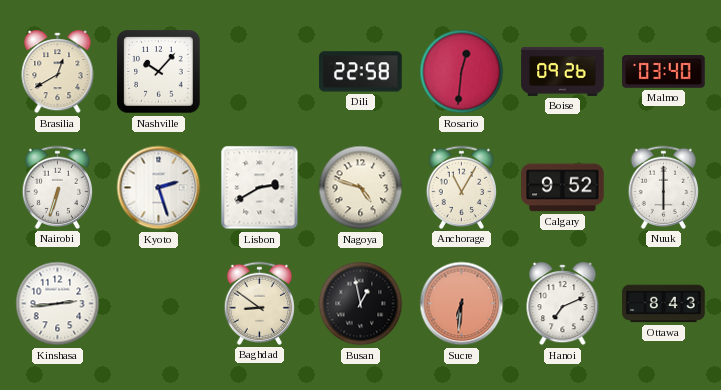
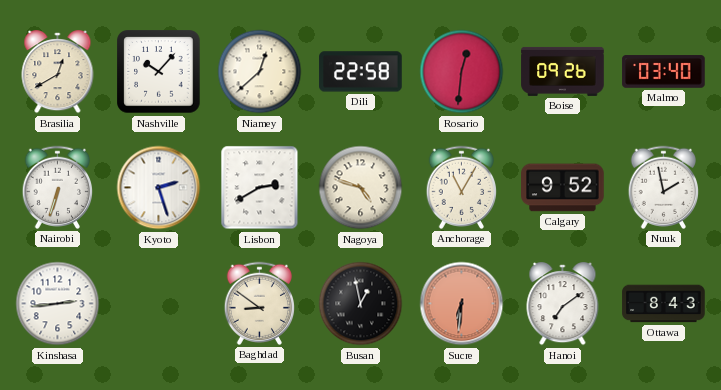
Niamey: none -> 12:38
Nuuk: 6:00 -> 1:58
Hanoi: 7:11 -> 7:09
